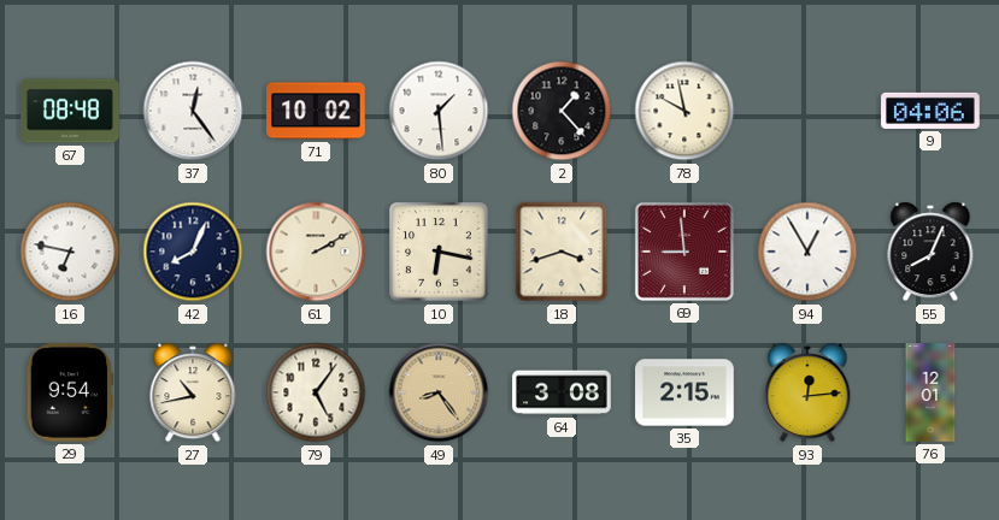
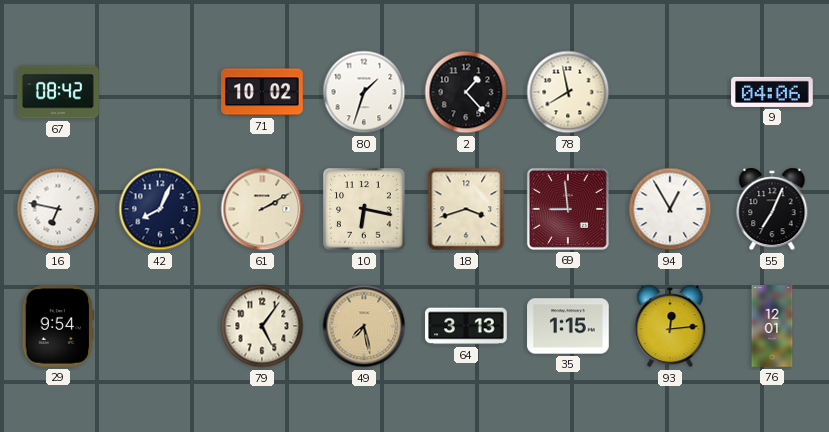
67: 08:48 -> 08:42
37: 12:24 -> none
80: 1:29 -> 1:33
78: 9:58 -> 7:58
55: 8:04 -> 7:04
27: 10:43 -> none
49: 8:24 -> 7:28
64: 3:08 -> 3:13
35: 2:15 -> 1:15
